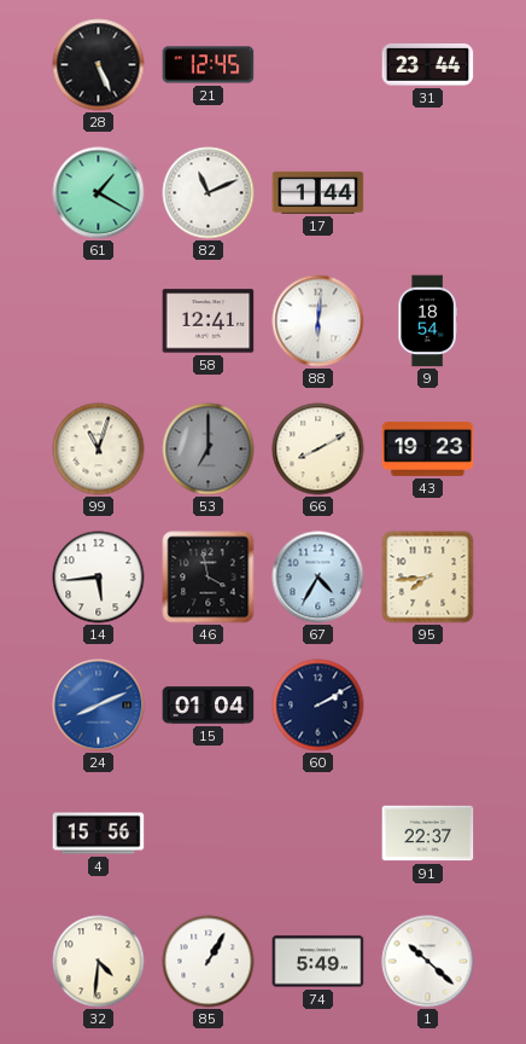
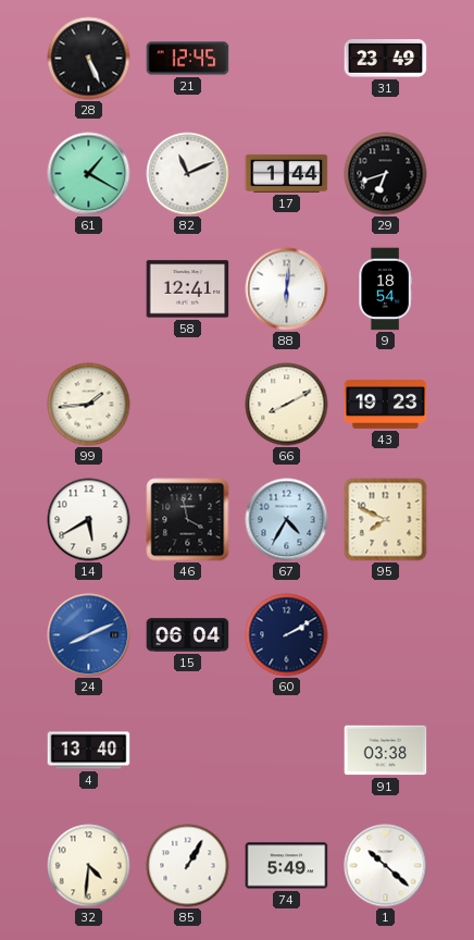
31: 23:44 -> 23:49
29: none -> 6:42
99: 11:03 -> 1:44
53: 7:00 -> none
14: 5:44 -> 5:40
95: 7:44 -> 7:49
15: 01:04 -> 06:04
4: 15:56 -> 13:40
91: 22:37 -> 03:38
